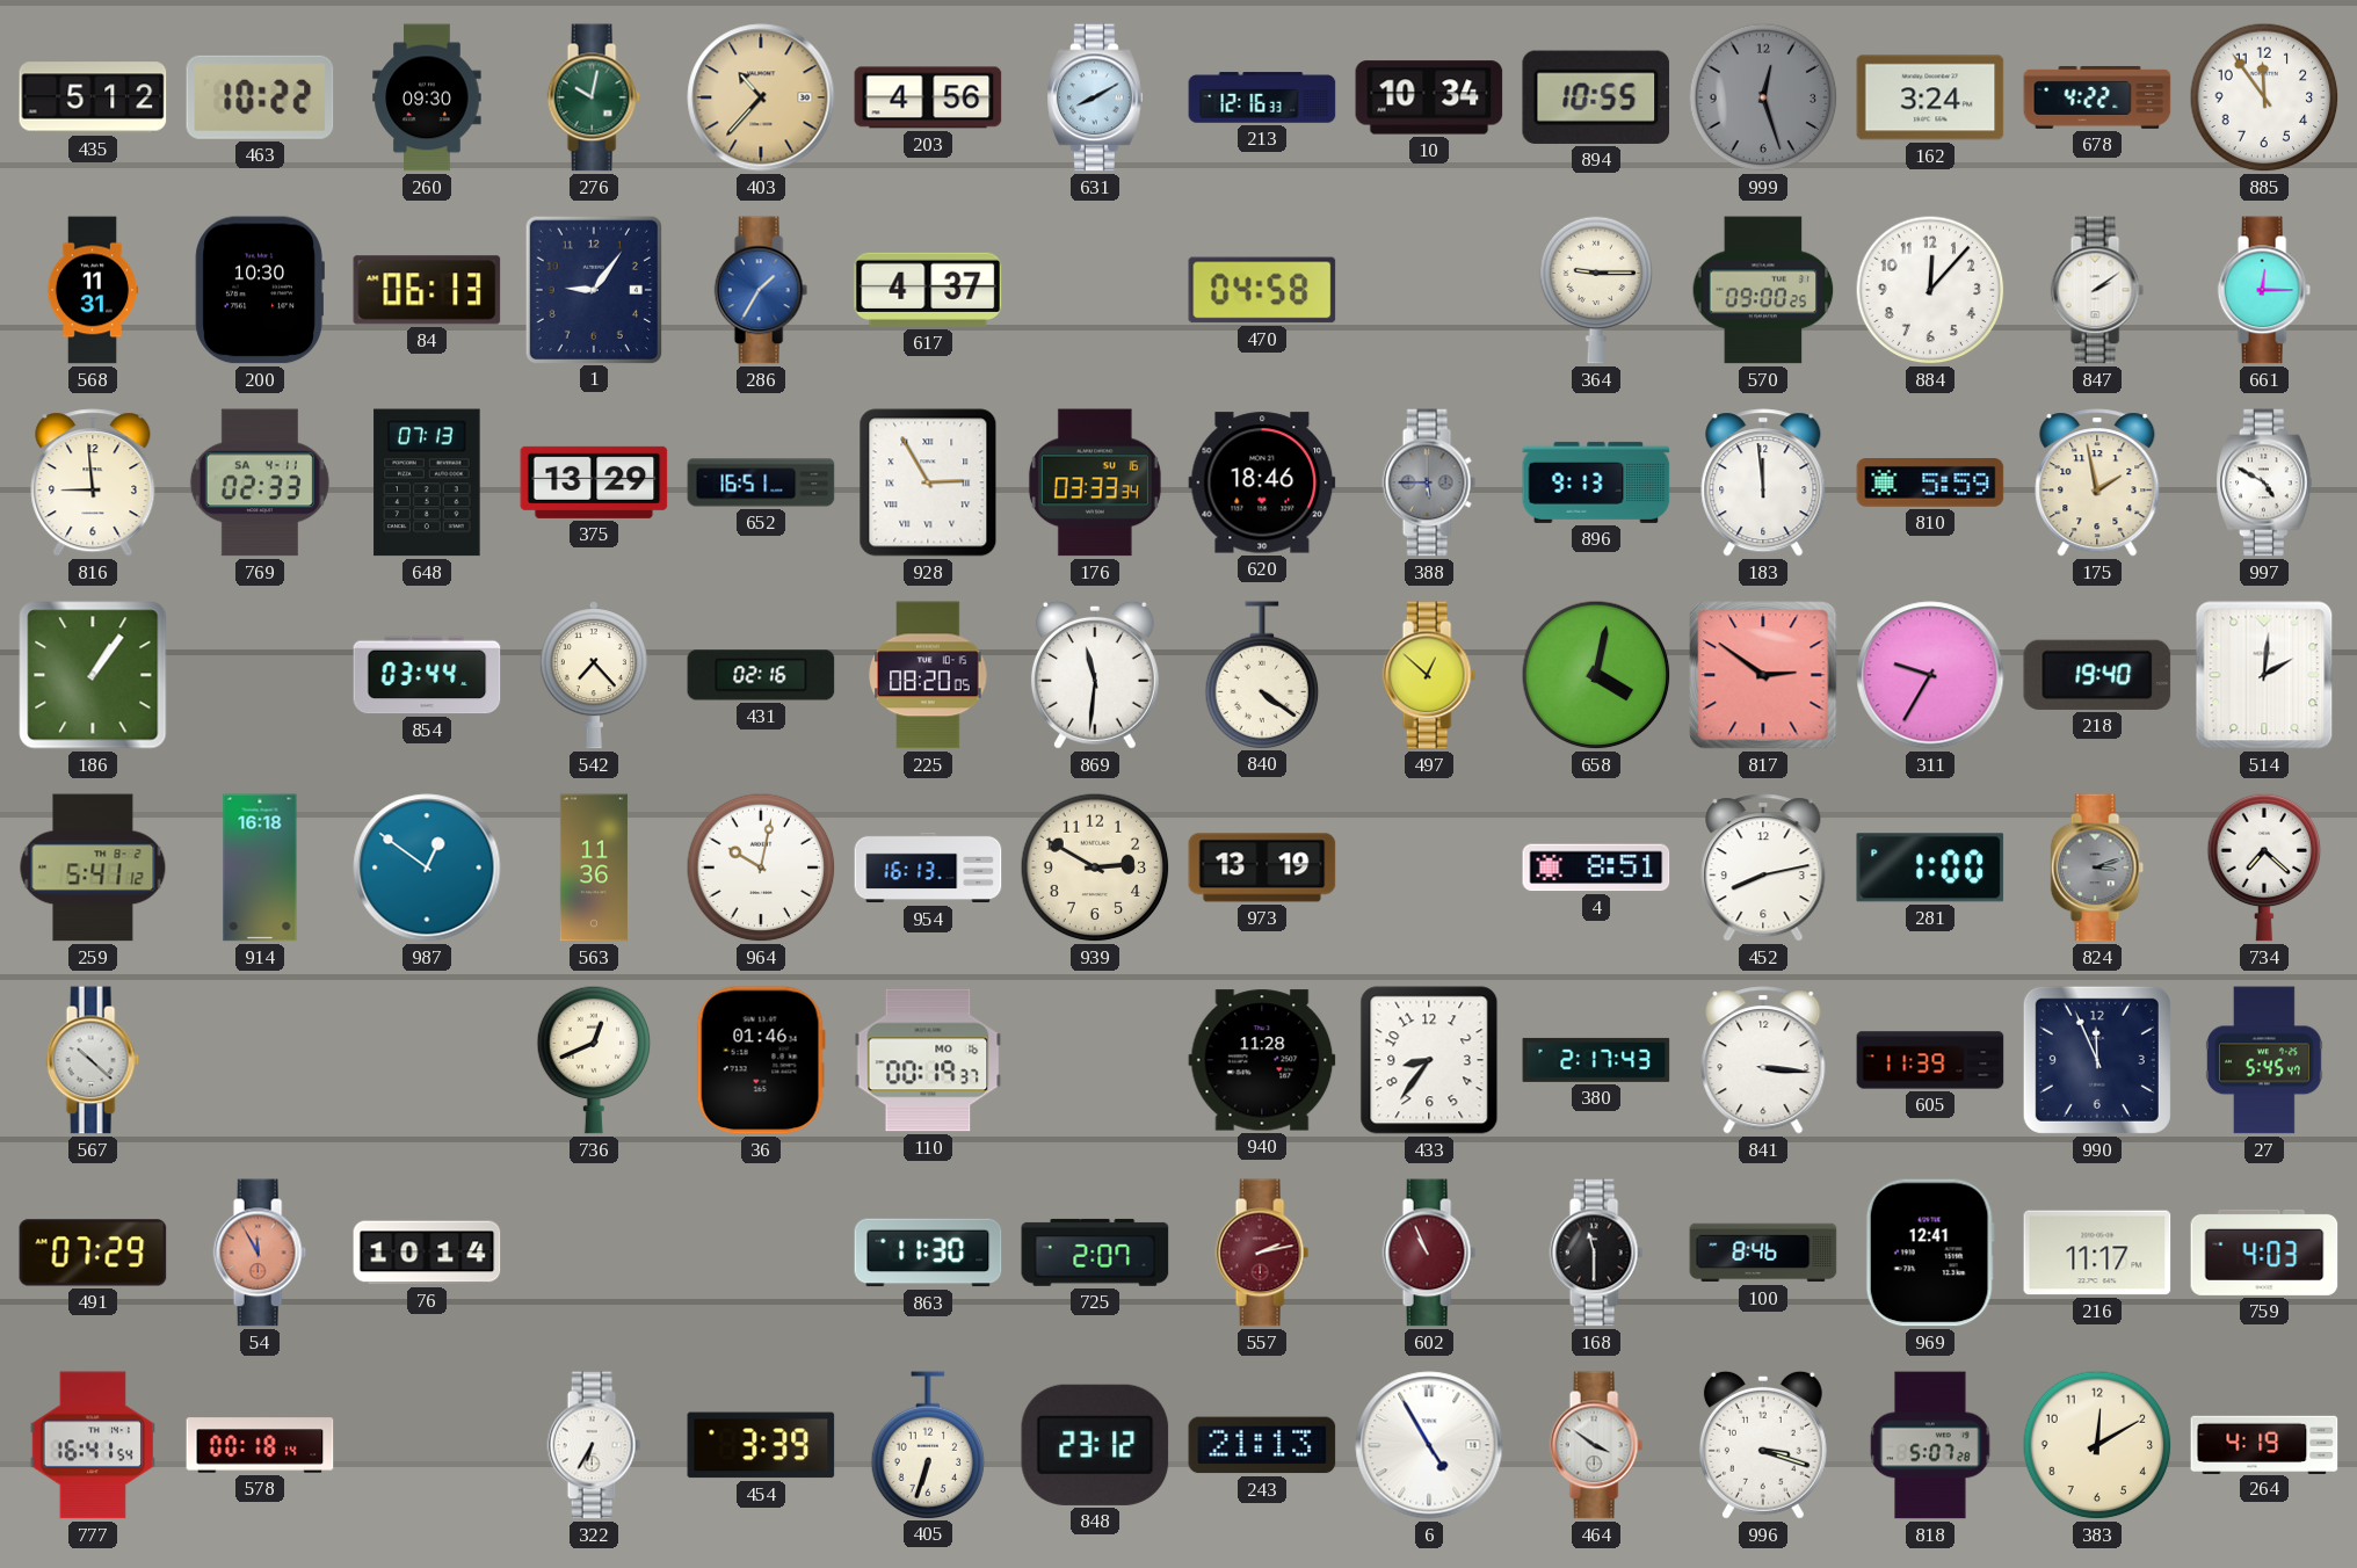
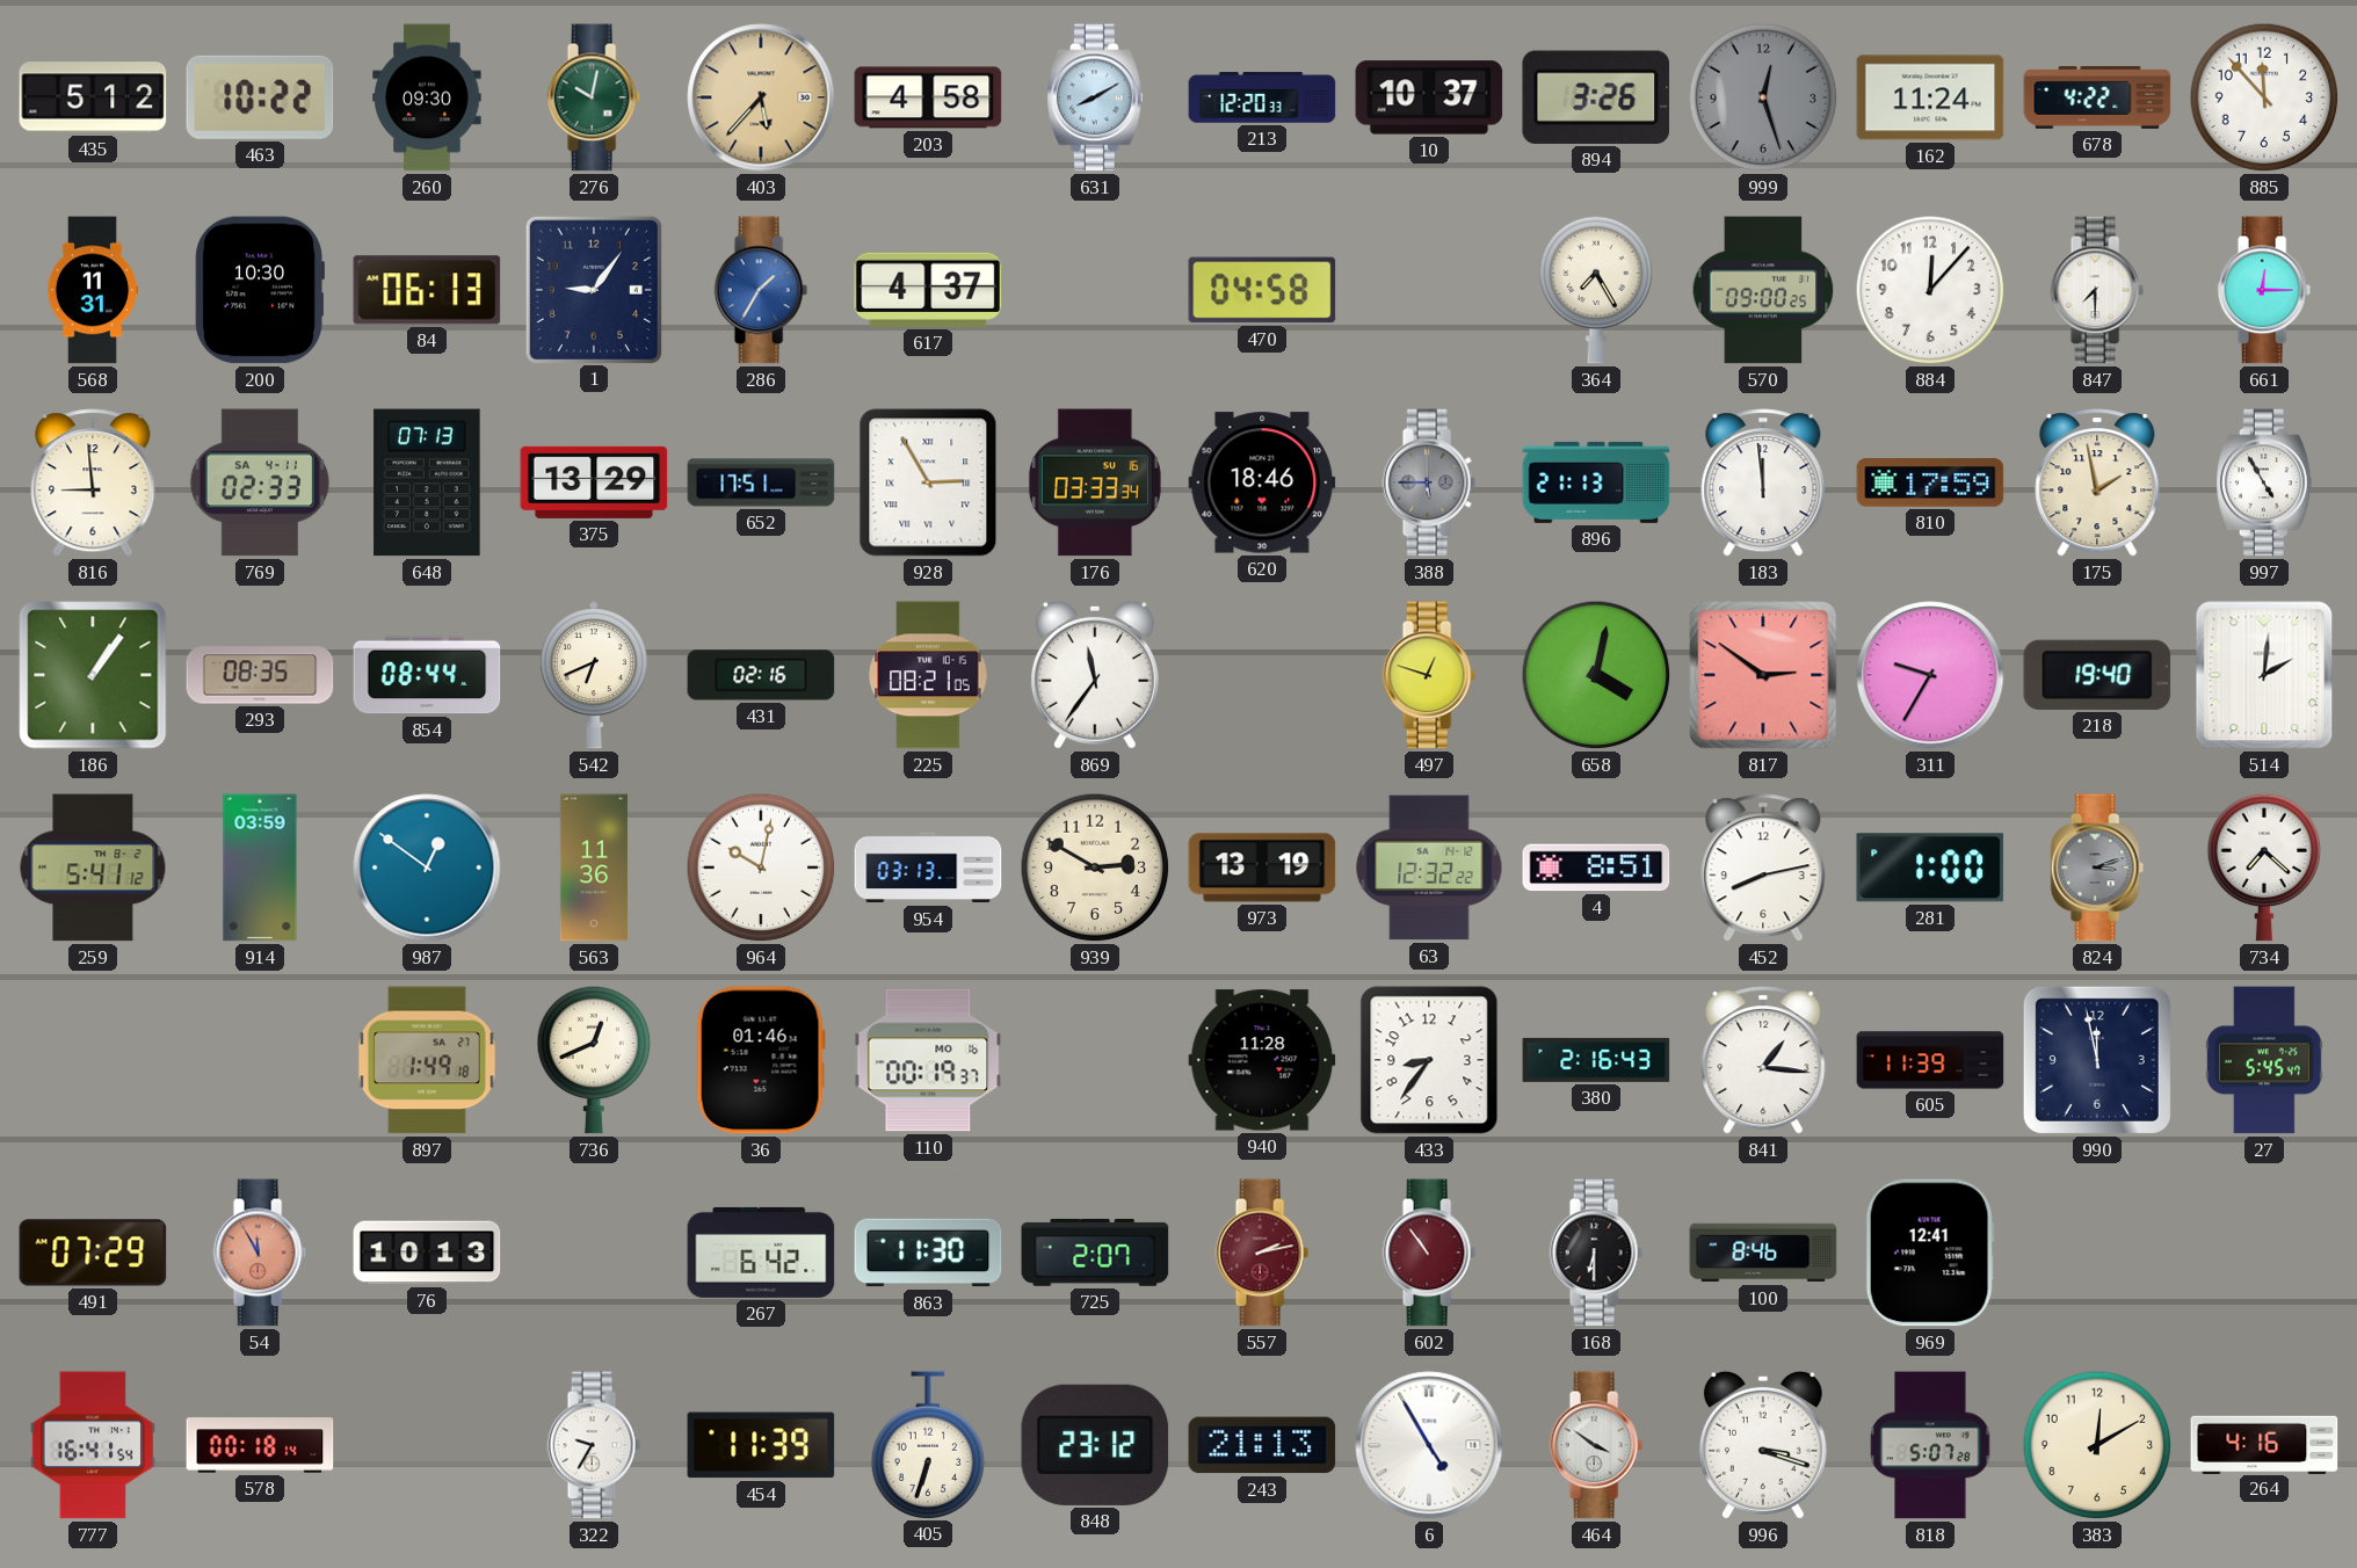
403: 10:37 -> 5:37
203: 4:56 -> 4:58
213: 12:16 -> 12:20
10: 10:34 -> 10:37
894: 10:55 -> 3:26
162: 3:24 -> 11:24
885: 11:54 -> 11:53
364: 9:15 -> 7:25
847: 2:09 -> 7:30
652: 16:51 -> 17:51
896: 9:13 -> 21:13
810: 5:59 -> 17:59
997: 4:50 -> 4:55
293: none -> 08:35
854: 03:44 -> 08:44
542: 7:23 -> 6:41
225: 08:20 -> 08:21
869: 11:31 -> 11:36
840: 4:21 -> none
497: 12:52 -> 12:48
914: 16:18 -> 03:59
954: 16:13 -> 03:13
63: none -> 12:32
567: 10:22 -> none
897: none -> 1:49
380: 2:17 -> 2:16
841: 3:16 -> 1:16
990: 11:56 -> 11:58
76: 10:14 -> 10:13
267: none -> 6:42
602: 10:56 -> 10:54
168: 11:30 -> 6:30
216: 11:17 -> none
759: 4:03 -> none
322: 6:35 -> 9:35
454: 3:39 -> 11:39
264: 4:19 -> 4:16
